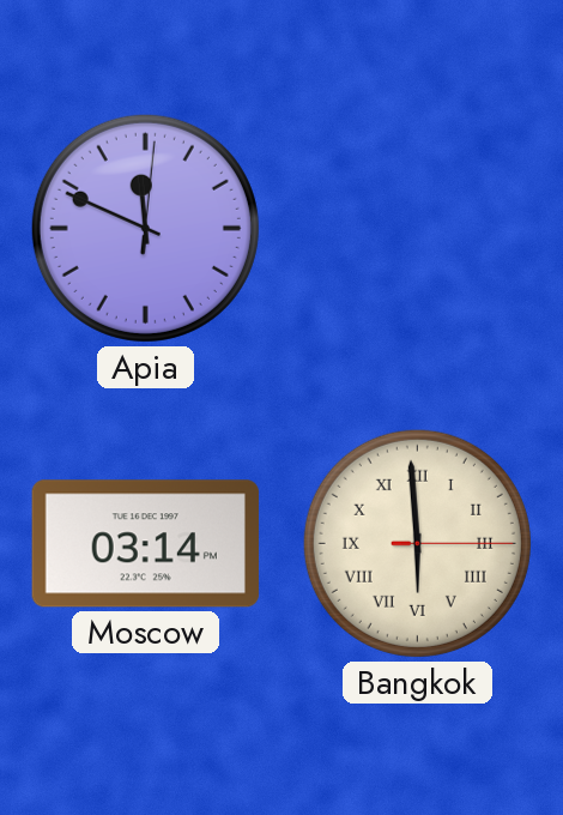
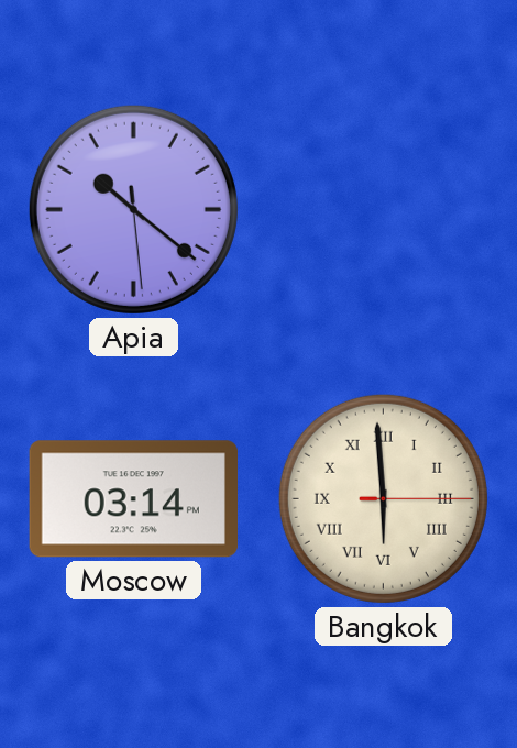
Apia: 11:49 -> 10:21
